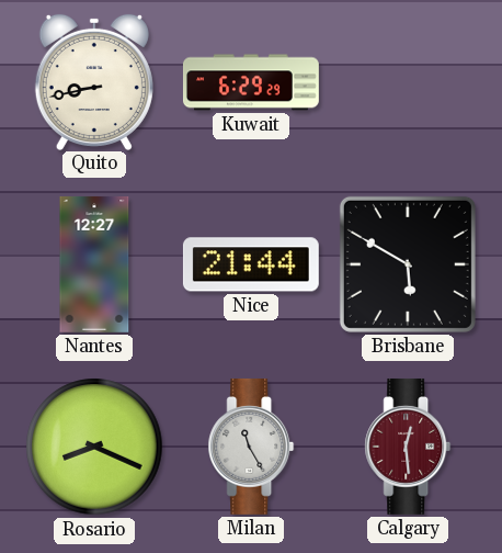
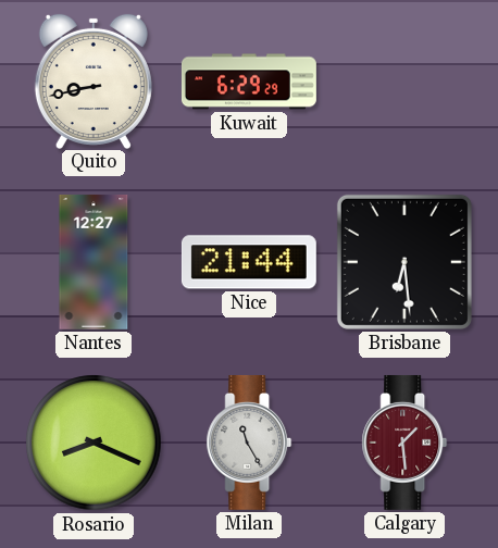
Brisbane: 5:50 -> 6:29
Calgary: 12:29 -> 1:29
